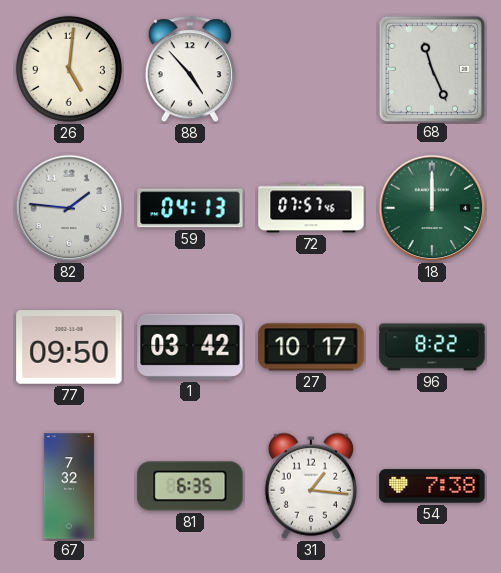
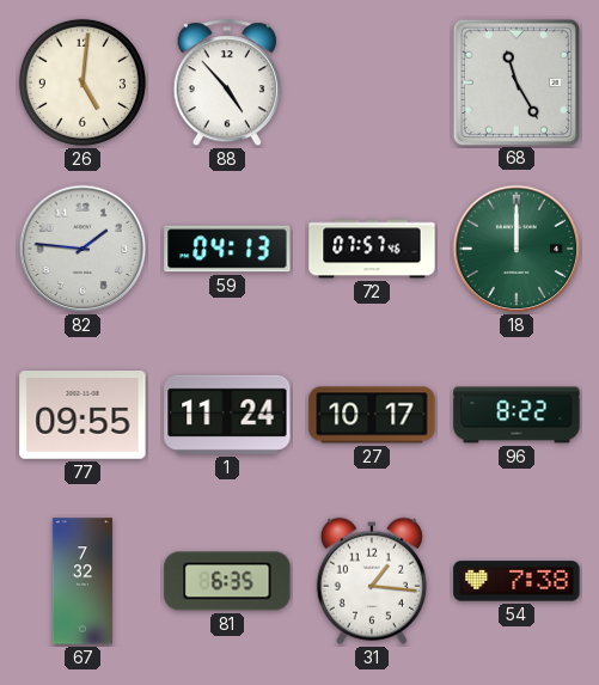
68: 11:26 -> 11:25
77: 09:50 -> 09:55
1: 03:42 -> 11:24
